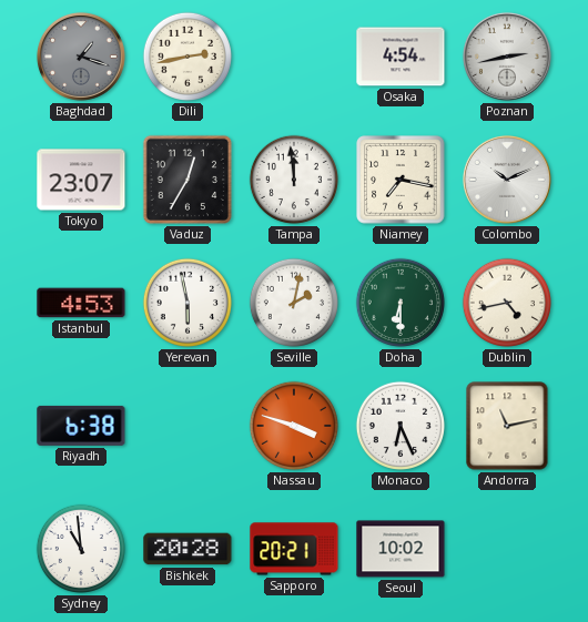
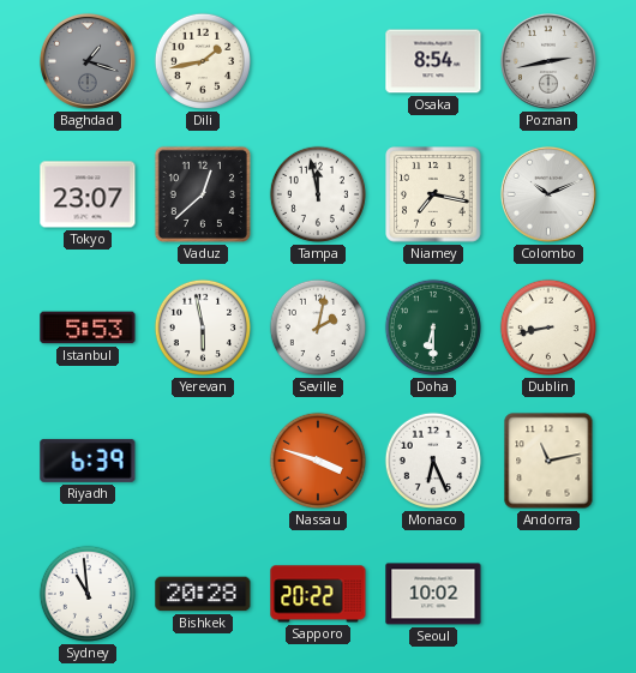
Dili: 2:43 -> 1:43
Osaka: 4:54 -> 8:54
Vaduz: 12:35 -> 12:38
Tampa: 11:59 -> 11:58
Istanbul: 4:53 -> 5:53
Dublin: 4:43 -> 8:43
Riyadh: 6:38 -> 6:39
Sapporo: 20:21 -> 20:22
